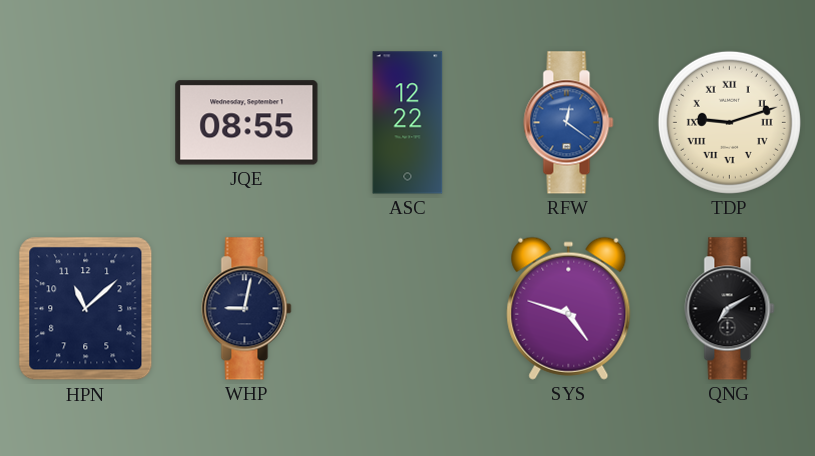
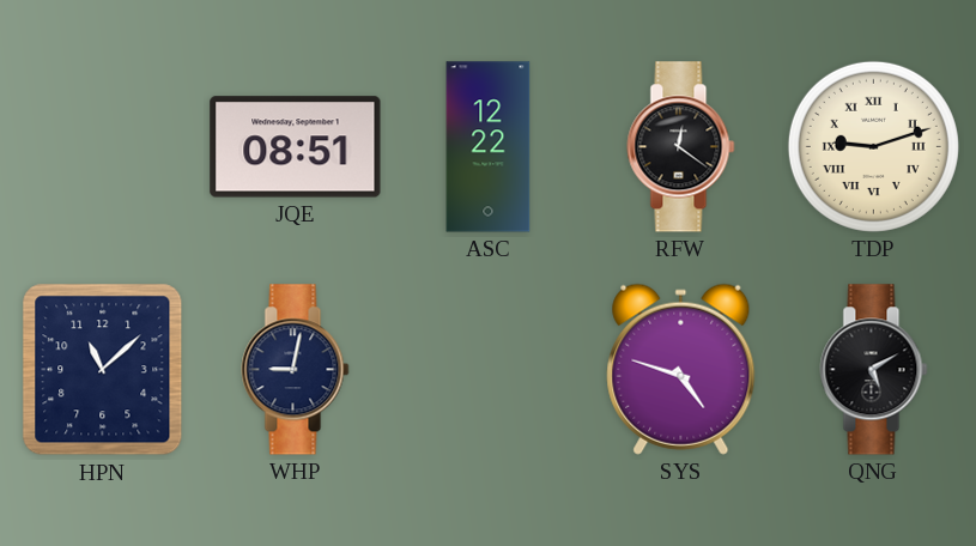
JQE: 08:55 -> 08:51
RFW dial: blue -> black
QNG: 7:10 -> 5:10
